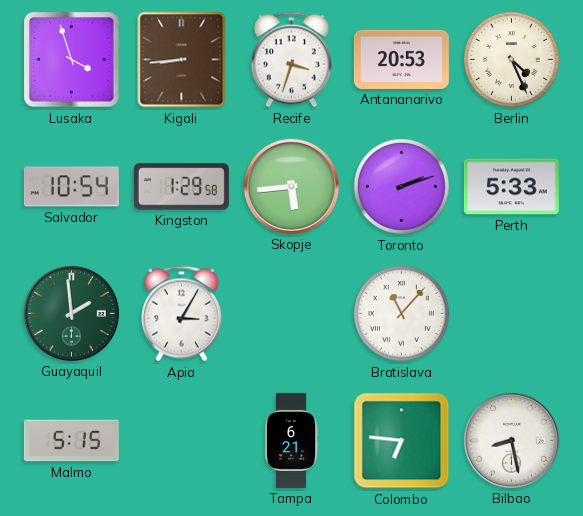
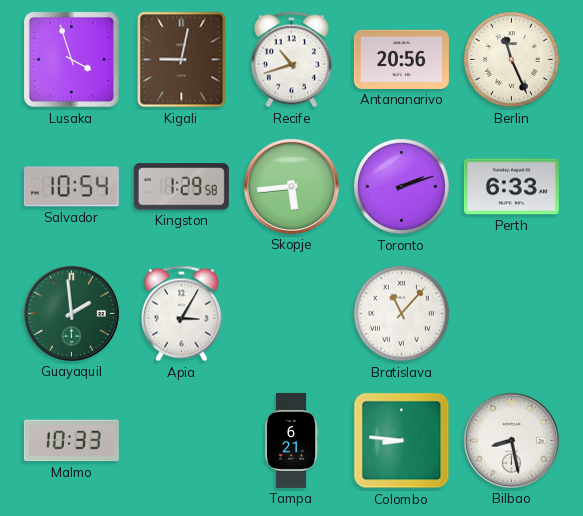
Kigali: 8:44 -> 9:02
Recife: 3:33 -> 10:42
Antananarivo: 20:53 -> 20:56
Berlin: 4:26 -> 11:26
Perth: 5:33 -> 6:33
Malmo: 5:15 -> 10:33
Colombo: 6:46 -> 8:46
